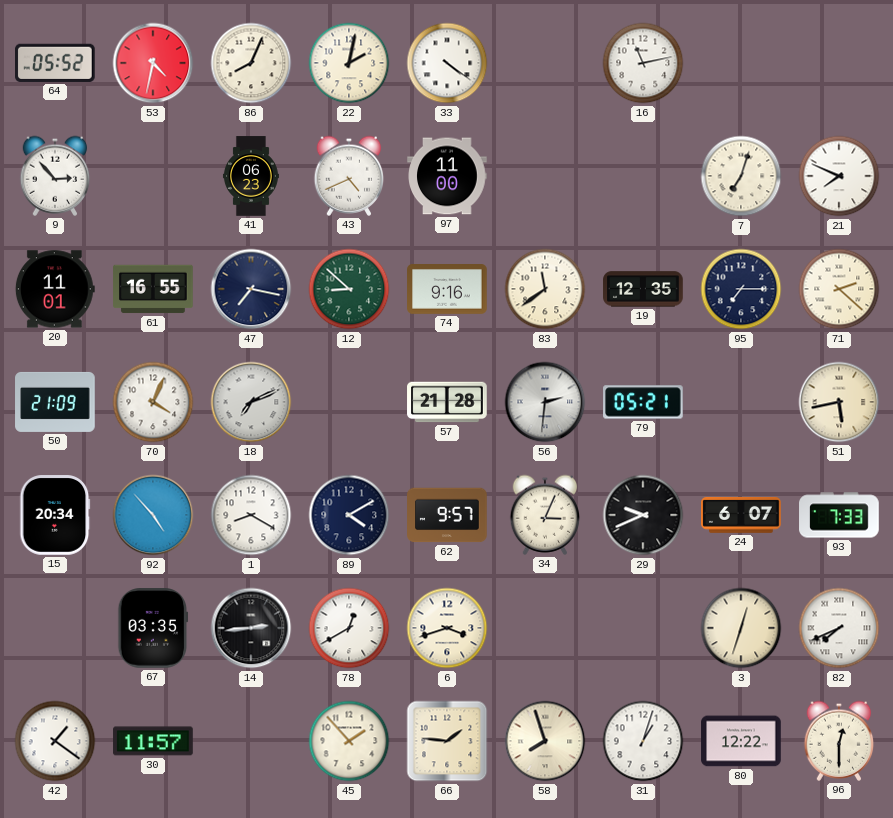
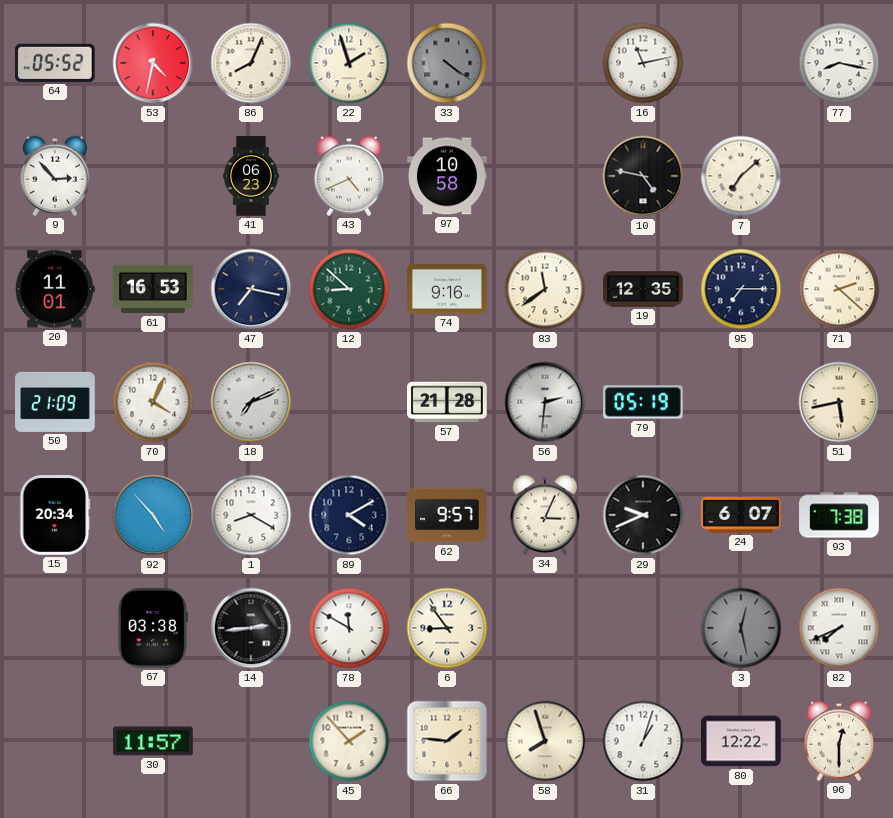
22: 2:02 -> 1:57
33 dial: white -> grey
77: none -> 8:17
97: 11:00 -> 10:58
10: none -> 4:47
7: 7:03 -> 7:08
21: 7:49 -> none
61: 16:55 -> 16:53
79: 05:21 -> 05:19
93: 7:33 -> 7:38
67: 03:35 -> 03:38
78: 12:40 -> 11:50
6: 3:42 -> 8:54
3: 12:33 -> 12:28
3 dial: cream -> grey
42: 1:21 -> none
